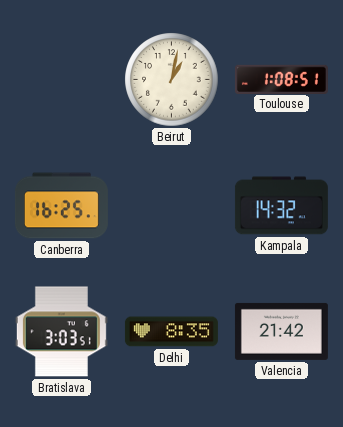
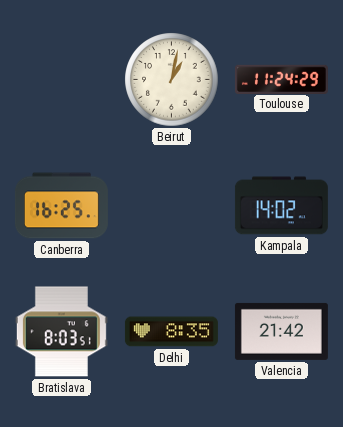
Toulouse: 1:08 -> 11:24
Kampala: 14:32 -> 14:02
Bratislava: 3:03 -> 8:03
